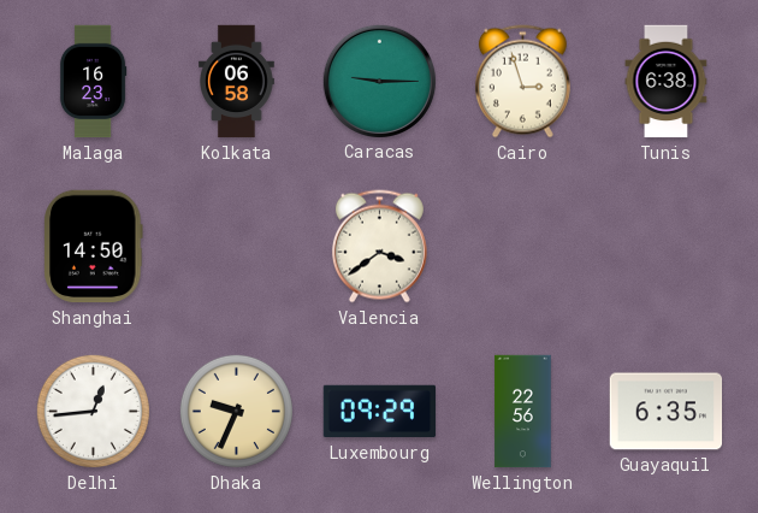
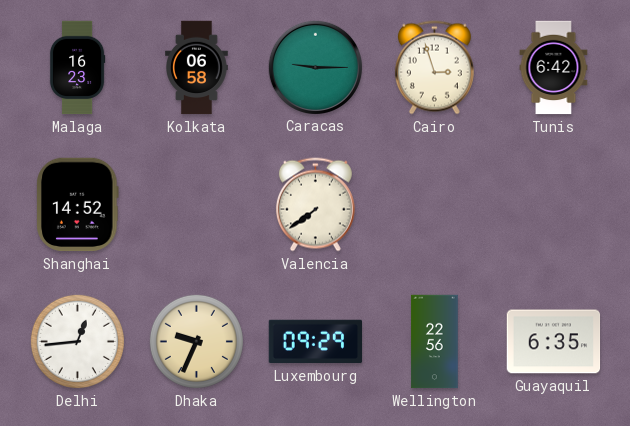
Tunis: 6:38 -> 6:42
Shanghai: 14:50 -> 14:52
Valencia: 3:39 -> 7:39
